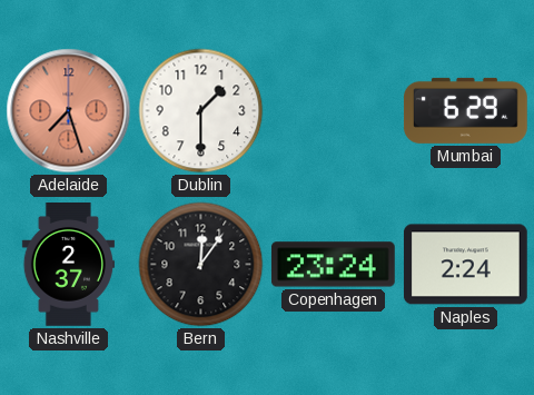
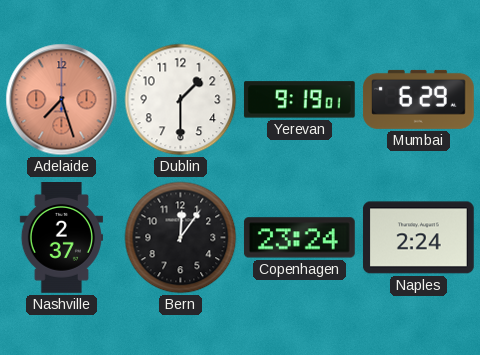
Yerevan: none -> 9:19
